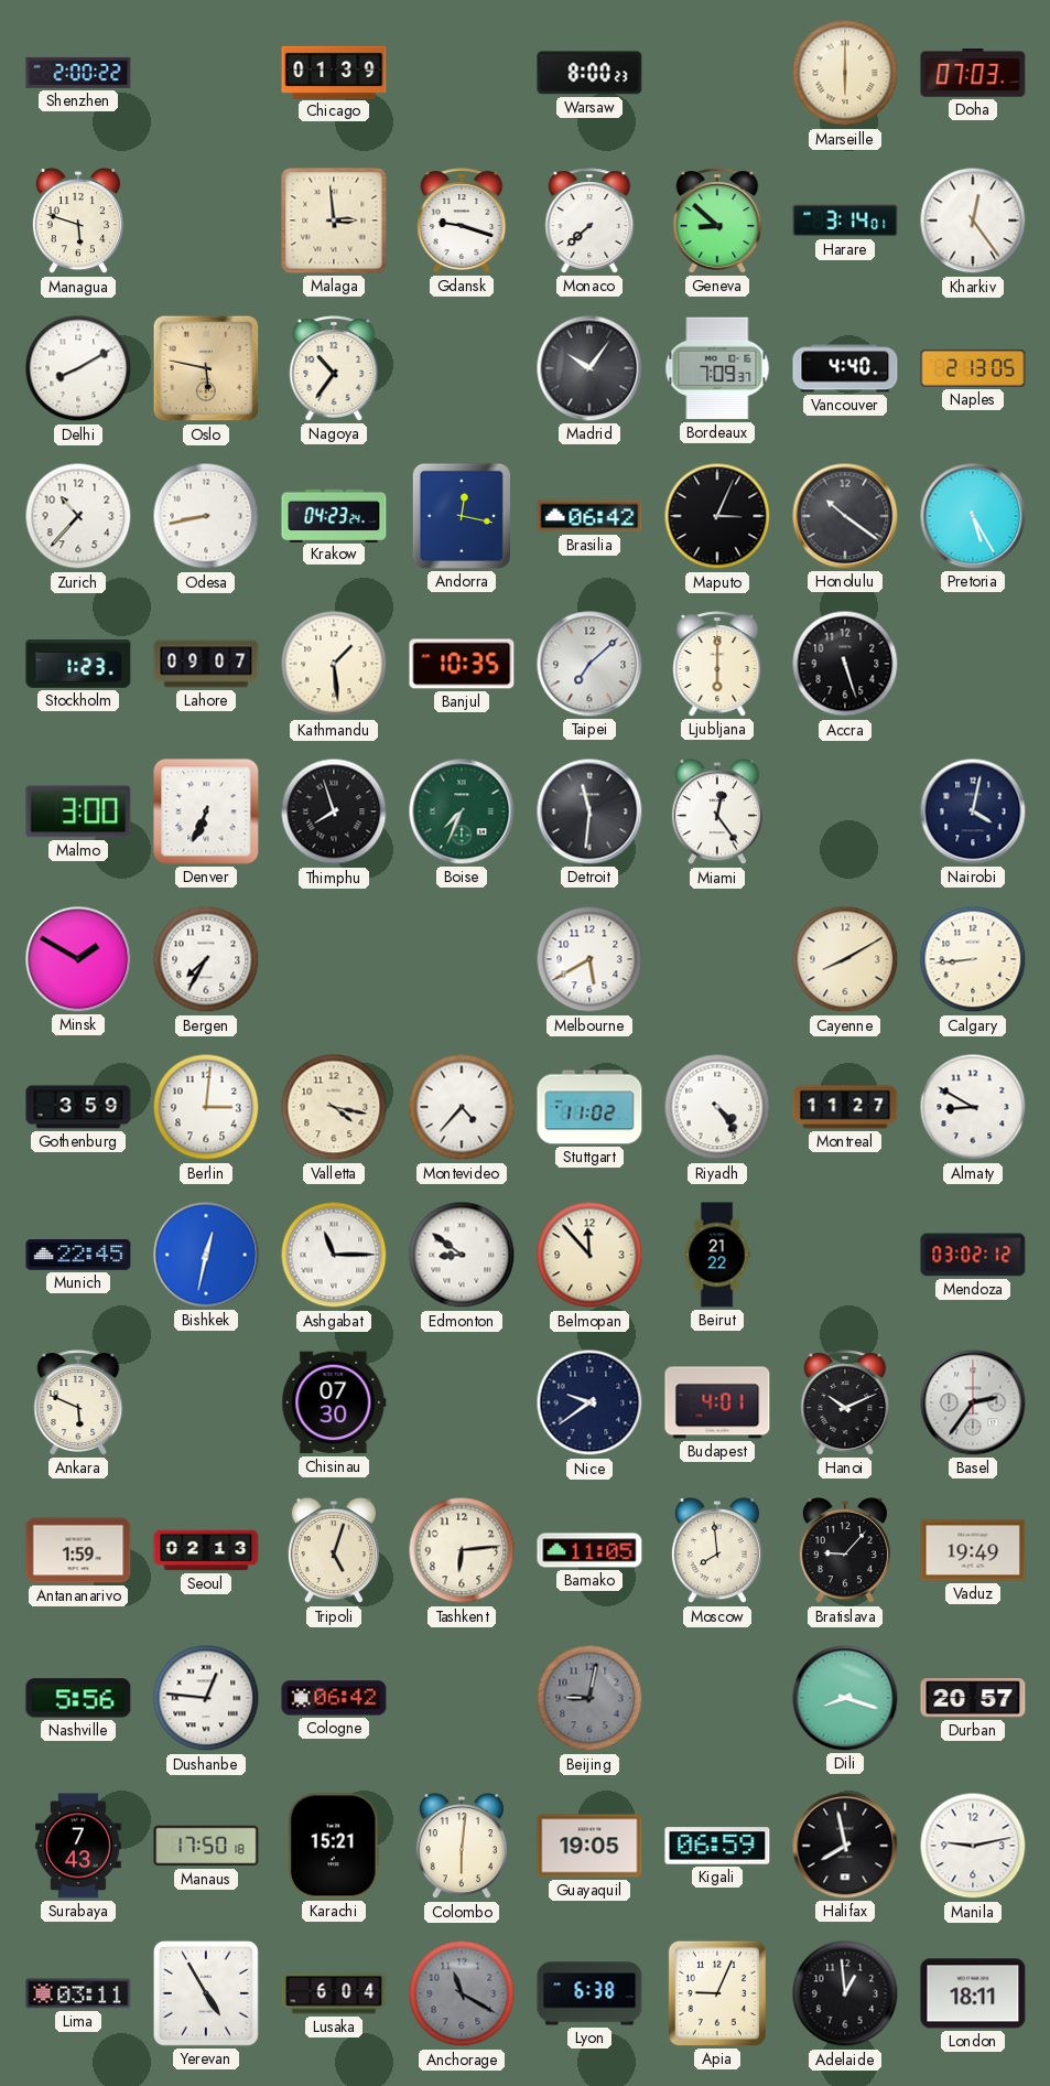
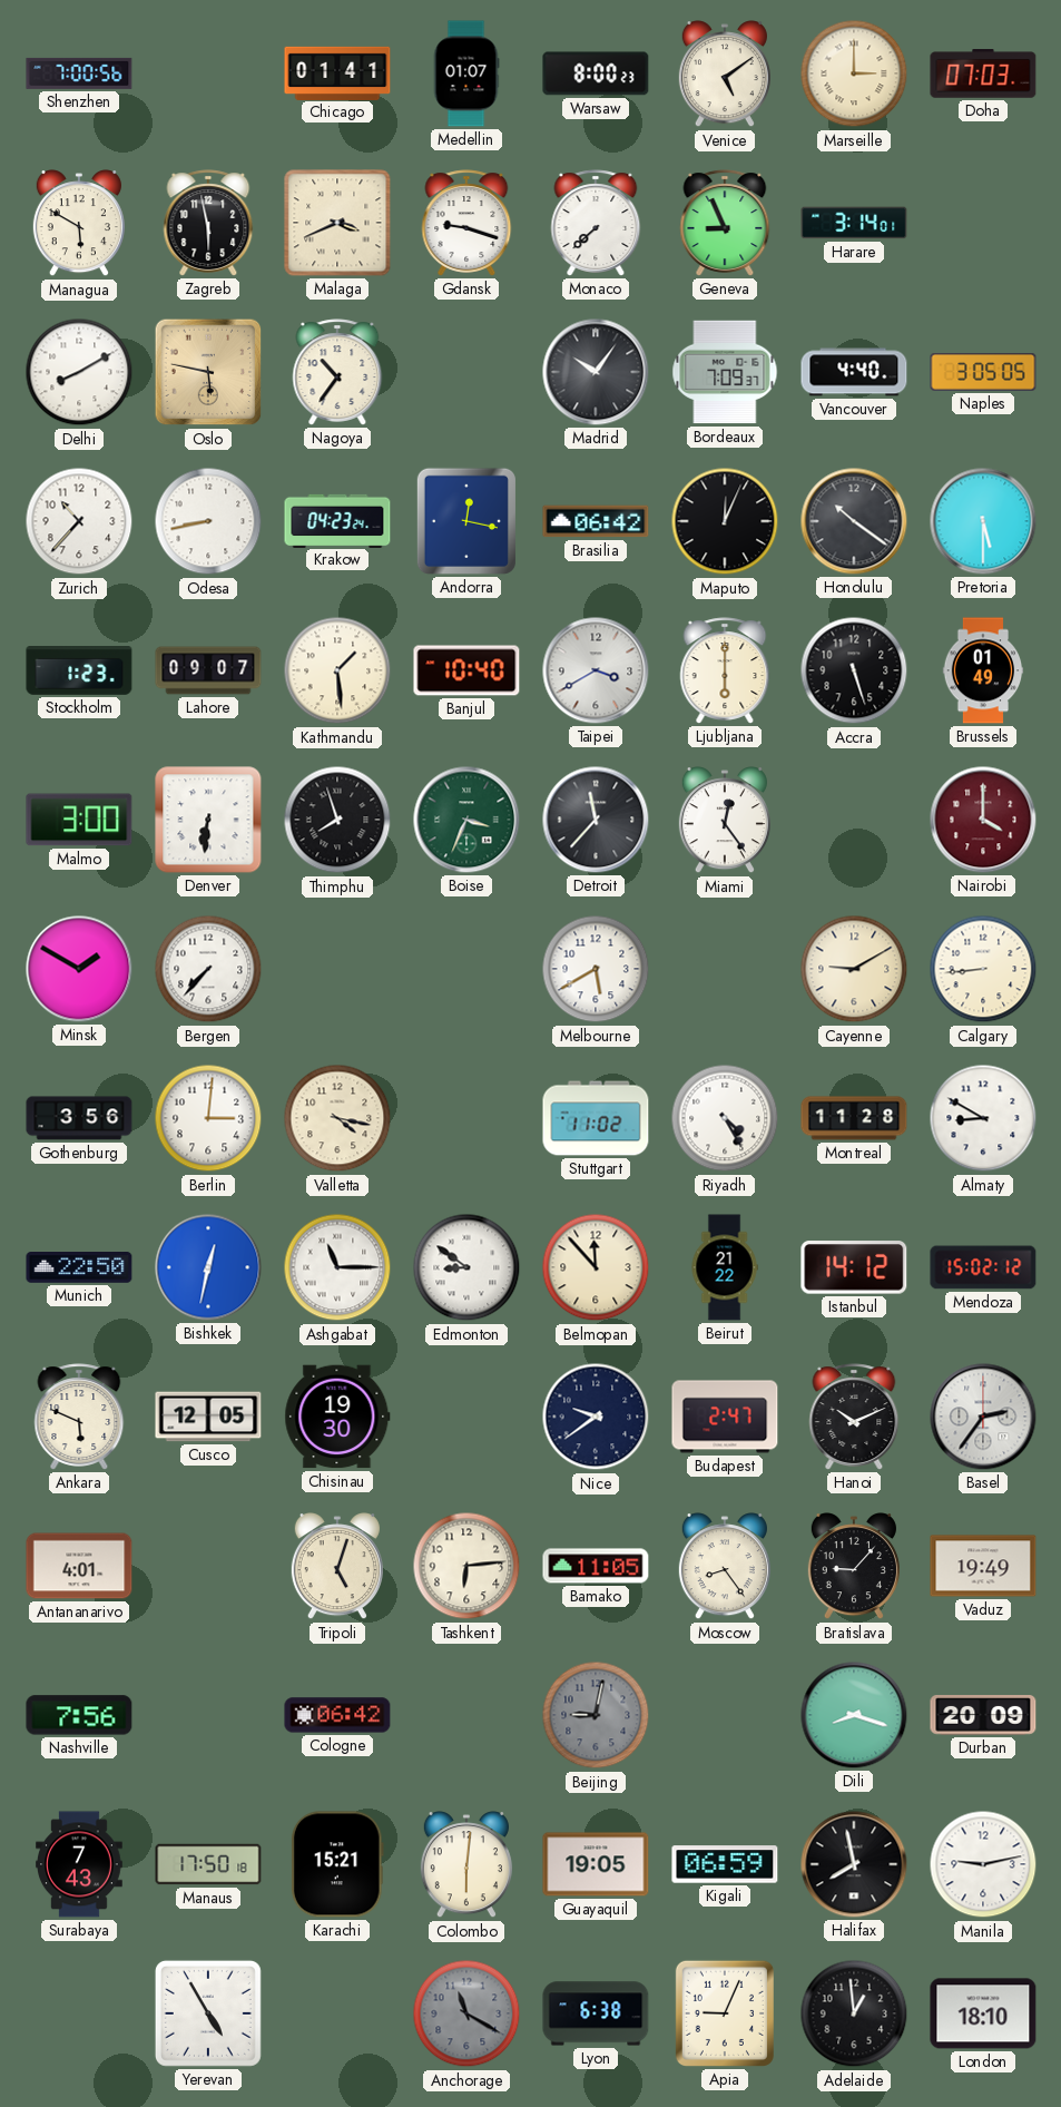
Shenzhen: 2:00 -> 7:00
Chicago: 01:39 -> 01:41
Medellin: none -> 01:07
Venice: none -> 5:09
Marseille: 6:00 -> 3:00
Managua: 5:48 -> 5:50
Zagreb: none -> 5:58
Malaga: 2:59 -> 3:41
Geneva: 8:52 -> 8:56
Kharkiv: 12:24 -> none
Naples: 2:13 -> 3:05
Maputo: 3:04 -> 12:04
Pretoria: 5:25 -> 5:30
Banjul: 10:35 -> 10:40
Taipei: 7:08 -> 3:40
Brussels: none -> 01:49
Denver: 6:34 -> 6:31
Boise: 7:34 -> 3:34
Detroit: 11:31 -> 11:37
Nairobi: 4:02 -> 4:00
Nairobi dial: navy -> burgundy
Bergen: 7:35 -> 7:37
Cayenne: 8:10 -> 9:10
Gothenburg: 3:59 -> 3:56
Montevideo: 4:37 -> none
Riyadh: 4:24 -> 4:25
Montreal: 11:27 -> 11:28
Munich: 22:45 -> 22:50
Istanbul: none -> 14:12
Mendoza: 03:02 -> 15:02
Cusco: none -> 12:05
Chisinau: 07:30 -> 19:30
Budapest: 4:01 -> 2:47
Antananarivo: 1:59 -> 4:01
Seoul: 02:13 -> none
Moscow: 7:59 -> 8:24
Nashville: 5:56 -> 7:56
Dushanbe: 12:46 -> none
Durban: 20:57 -> 20:09
Lima: 03:11 -> none
Lusaka: 6:04 -> none
London: 18:11 -> 18:10
